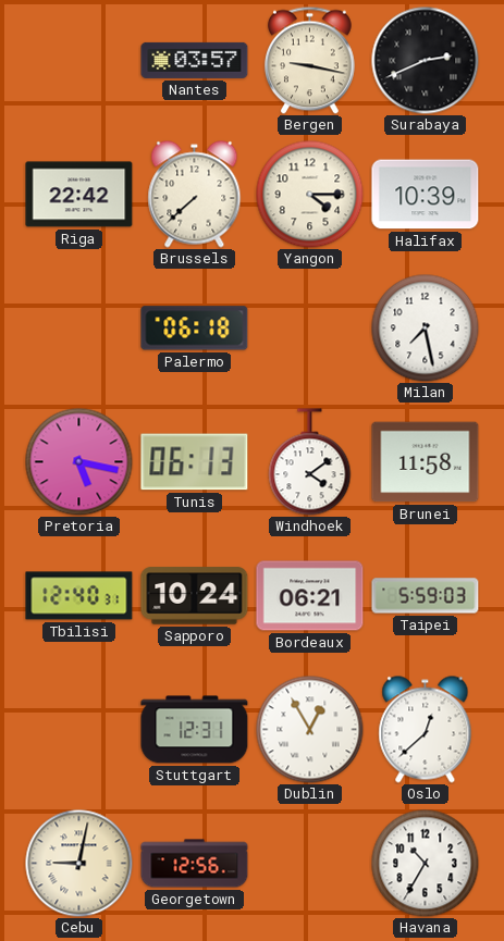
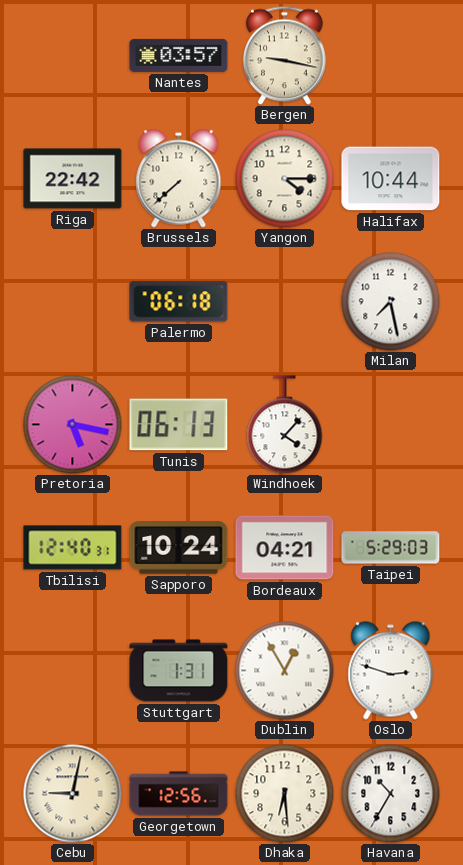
Surabaya: 2:41 -> none
Halifax: 10:39 -> 10:44
Windhoek: 4:09 -> 4:07
Brunei: 11:58 -> none
Bordeaux: 06:21 -> 04:21
Taipei: 5:59 -> 5:29
Stuttgart: 12:31 -> 1:31
Oslo: 12:38 -> 2:48
Dhaka: none -> 6:29
